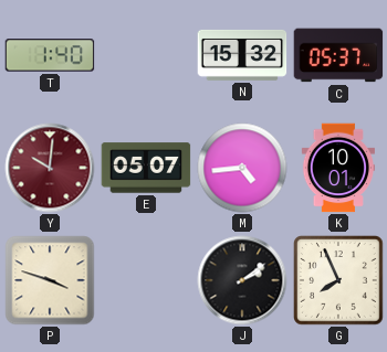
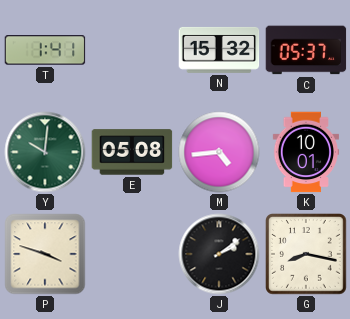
T: 1:40 -> 1:41
Y dial: burgundy -> green
E: 05:07 -> 05:08
G: 7:56 -> 8:17
